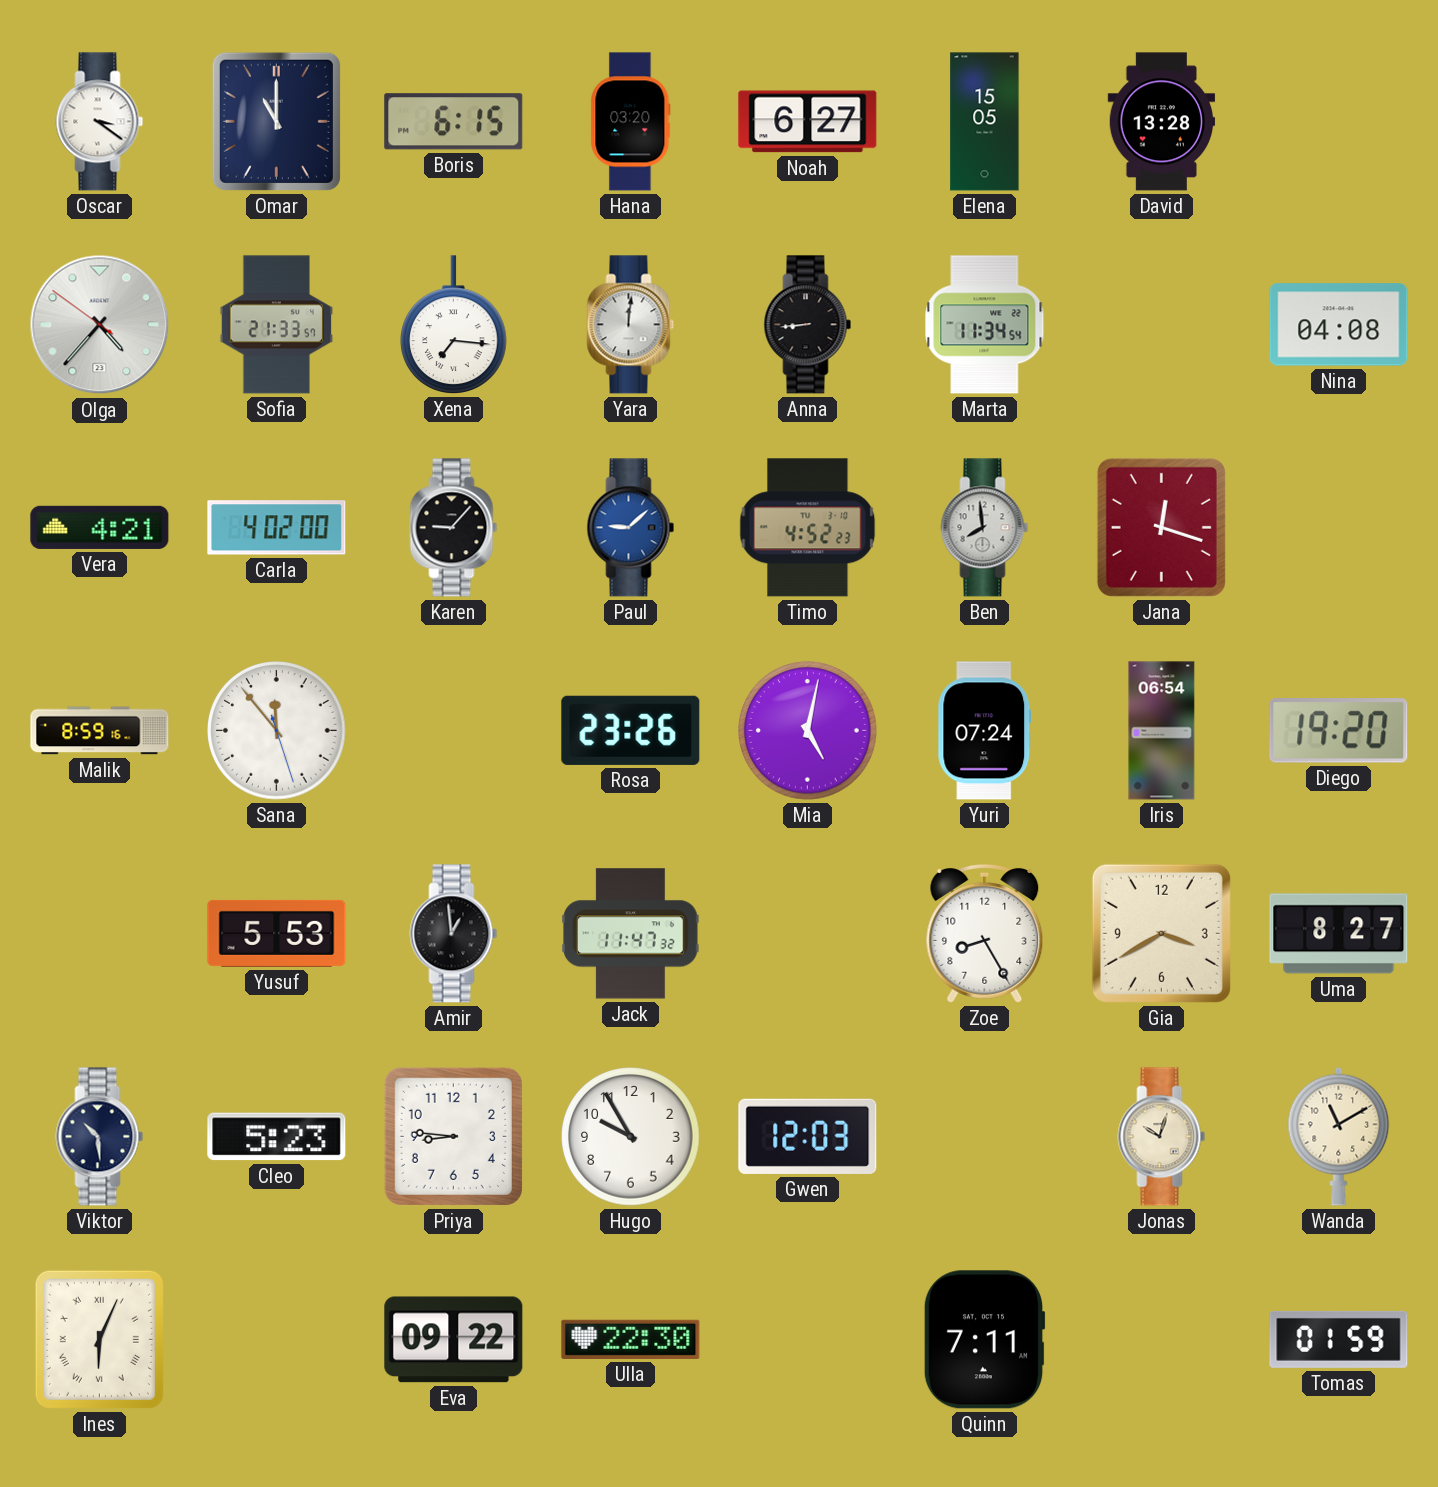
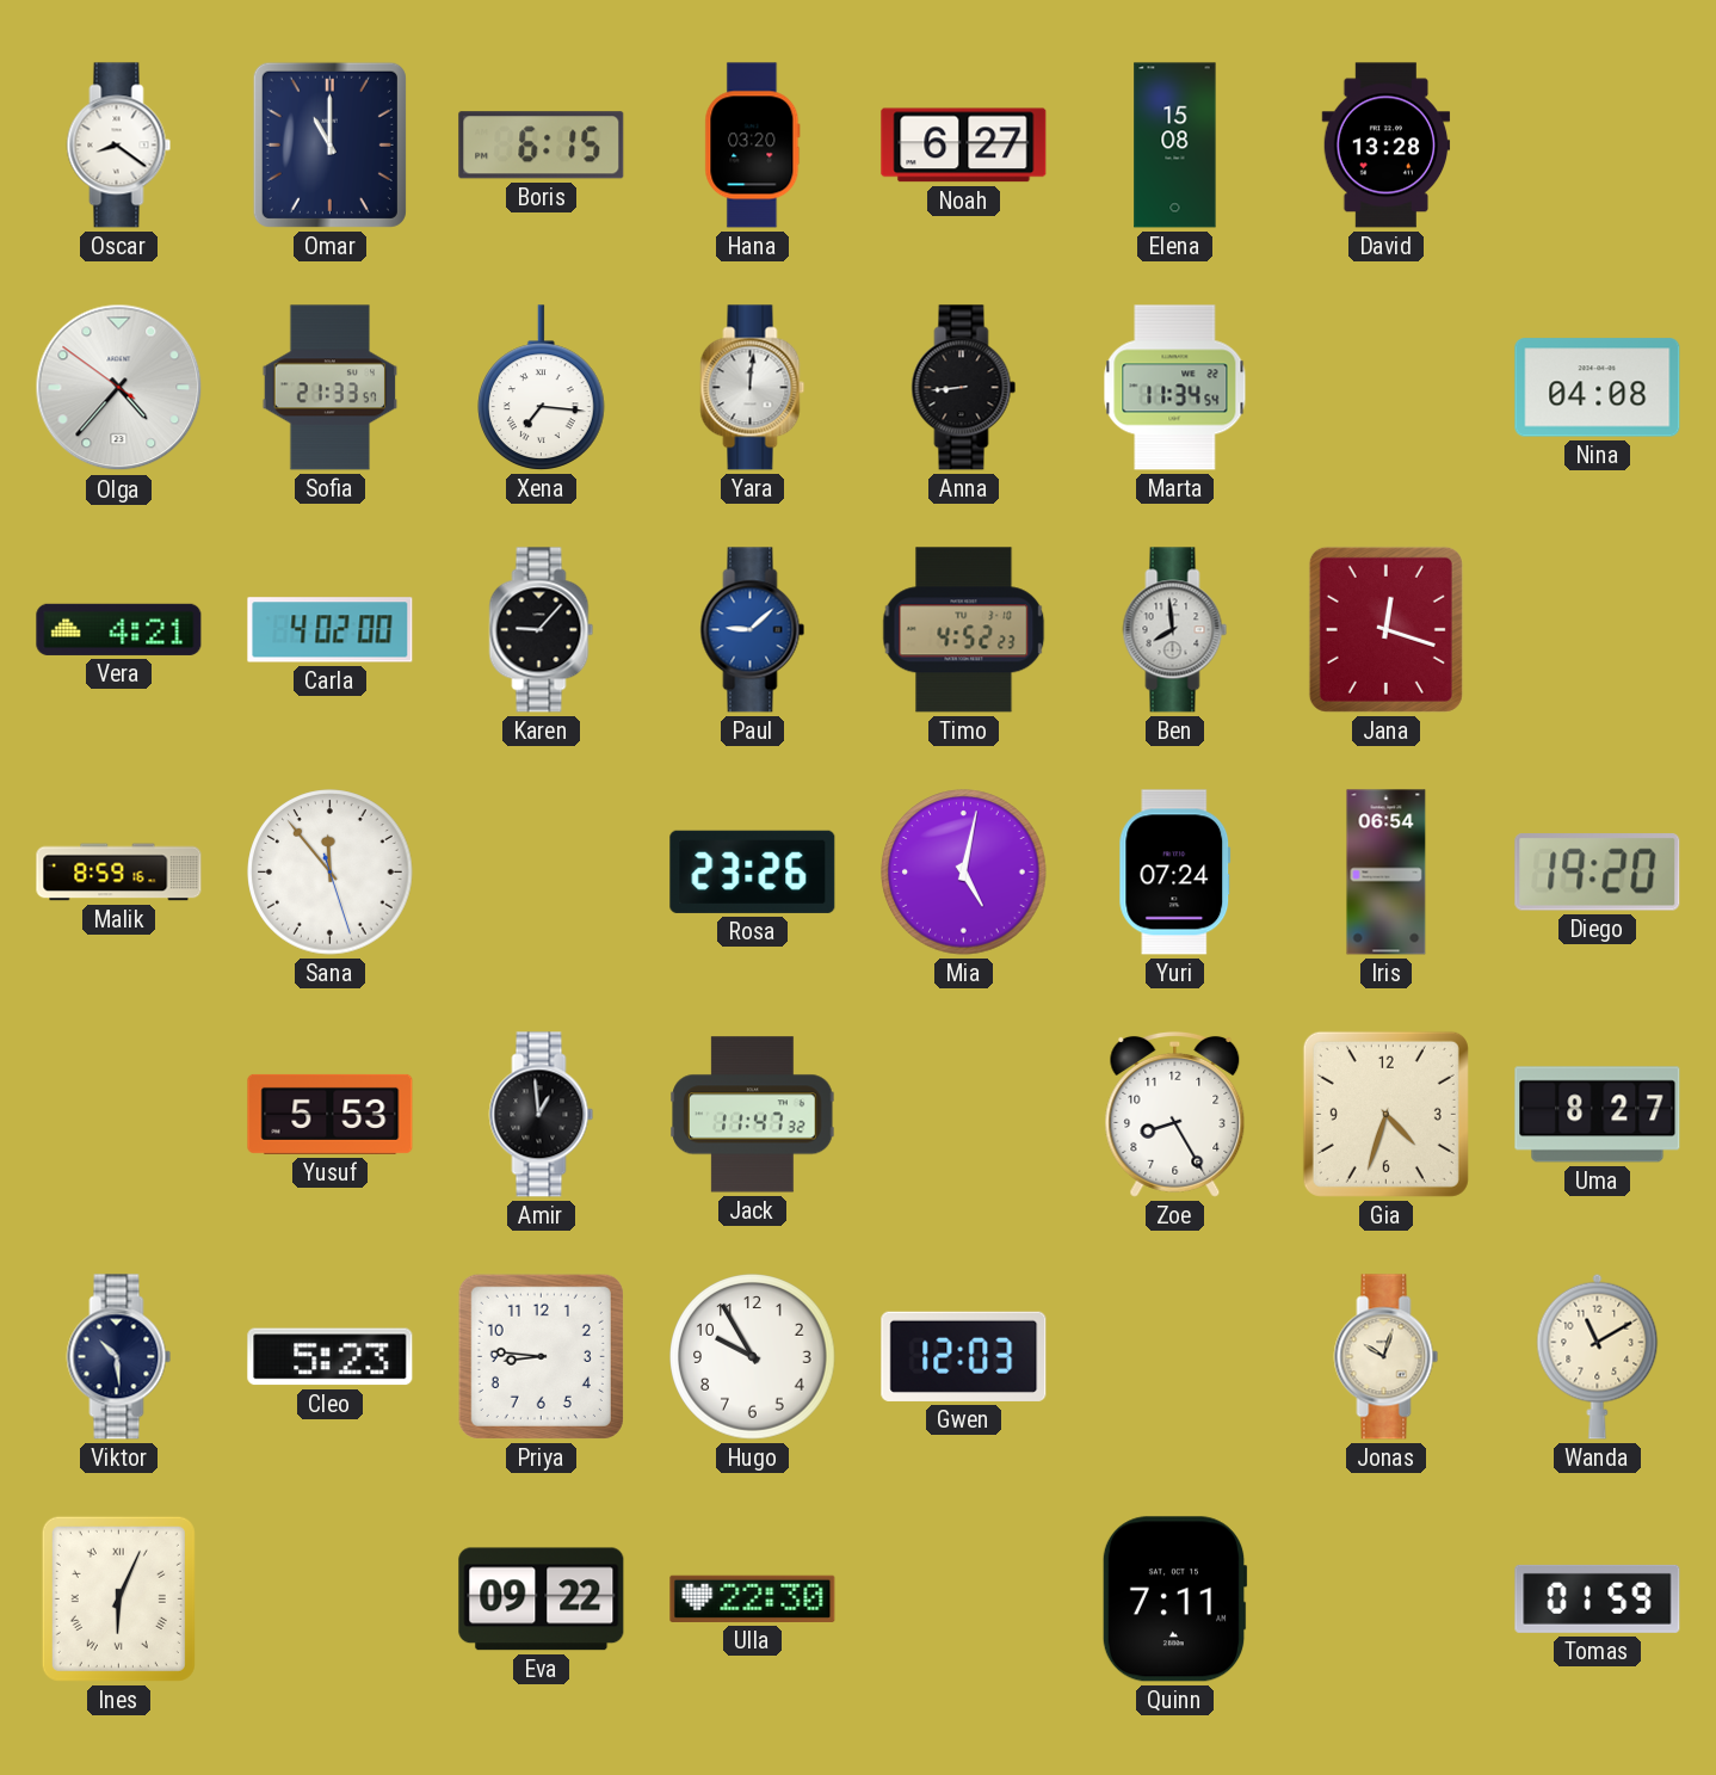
Oscar: 3:21 -> 8:21
Elena: 15:05 -> 15:08
Gia: 3:40 -> 4:33
